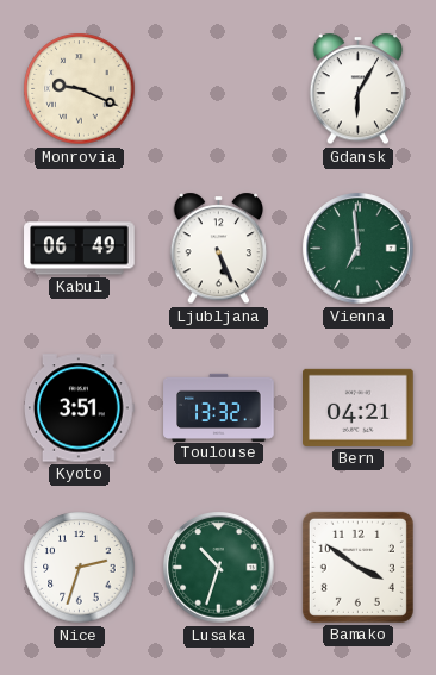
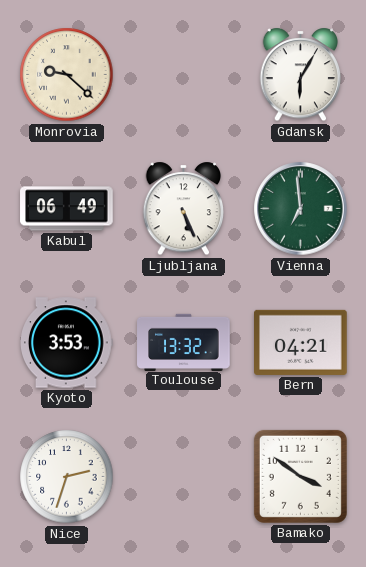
Monrovia: 9:19 -> 9:22
Kyoto: 3:51 -> 3:53
Lusaka: 10:33 -> none
